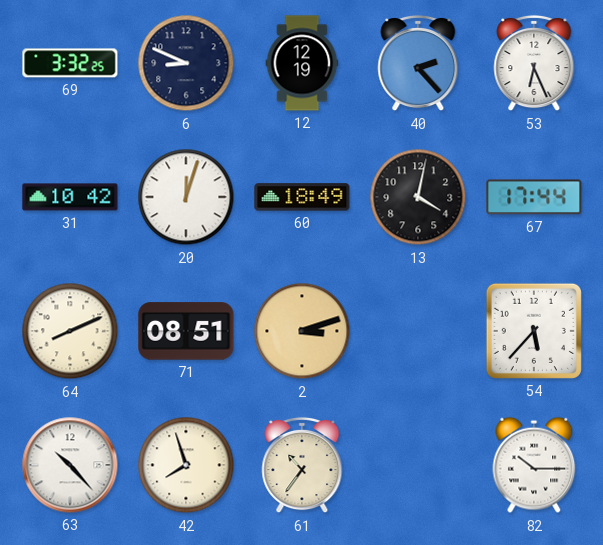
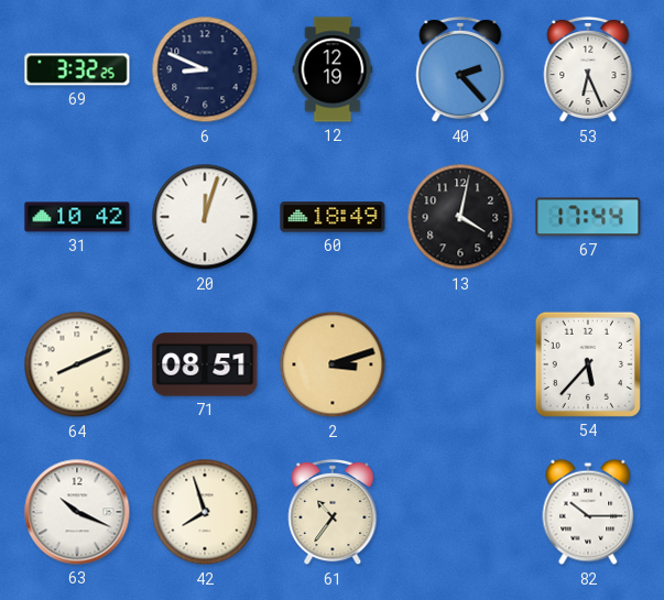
63: 10:23 -> 10:19
